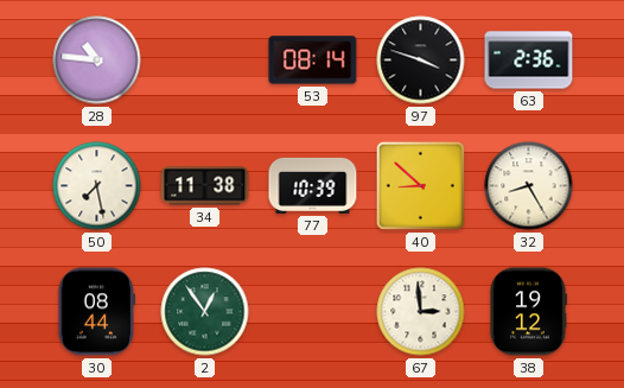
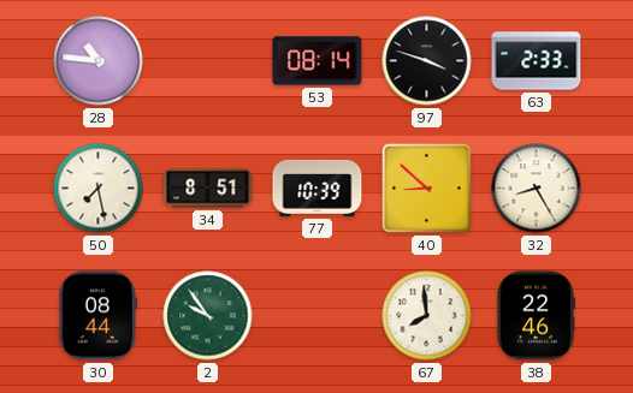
63: 2:36 -> 2:33
34: 11:38 -> 8:51
2: 12:54 -> 9:54
67: 2:59 -> 7:59
38: 19:12 -> 22:46
